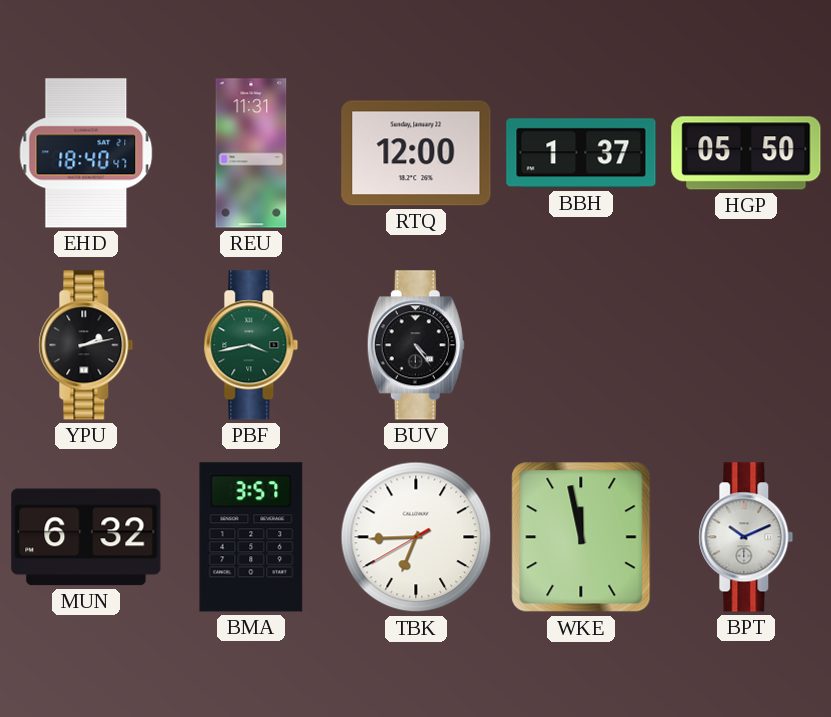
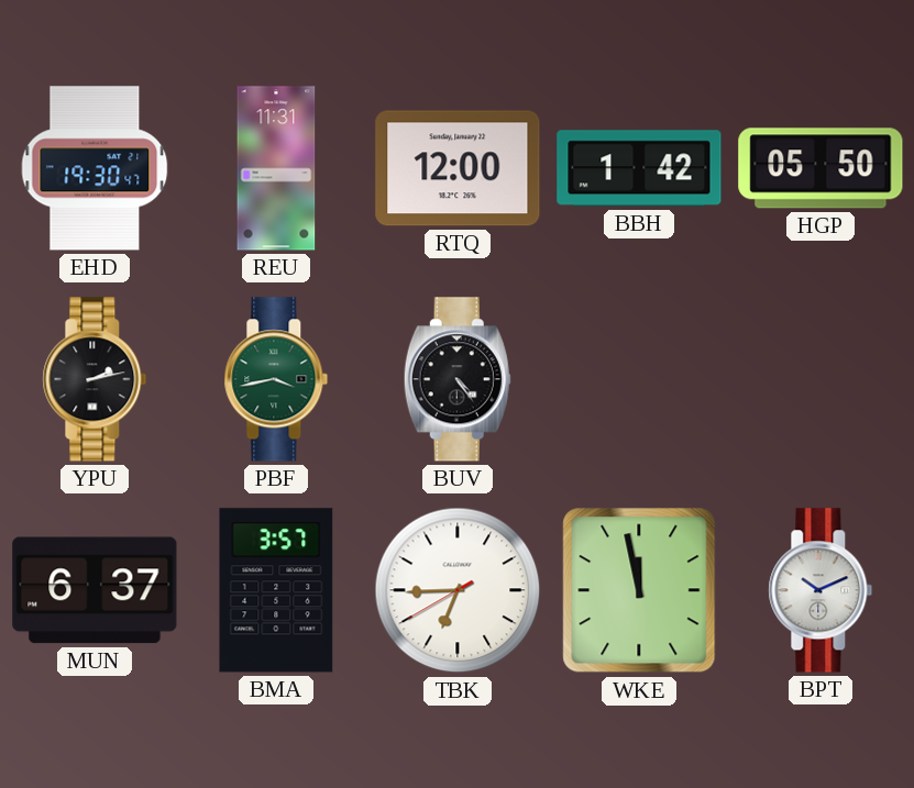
EHD: 18:40 -> 19:30
BBH: 1:37 -> 1:42
MUN: 6:32 -> 6:37
